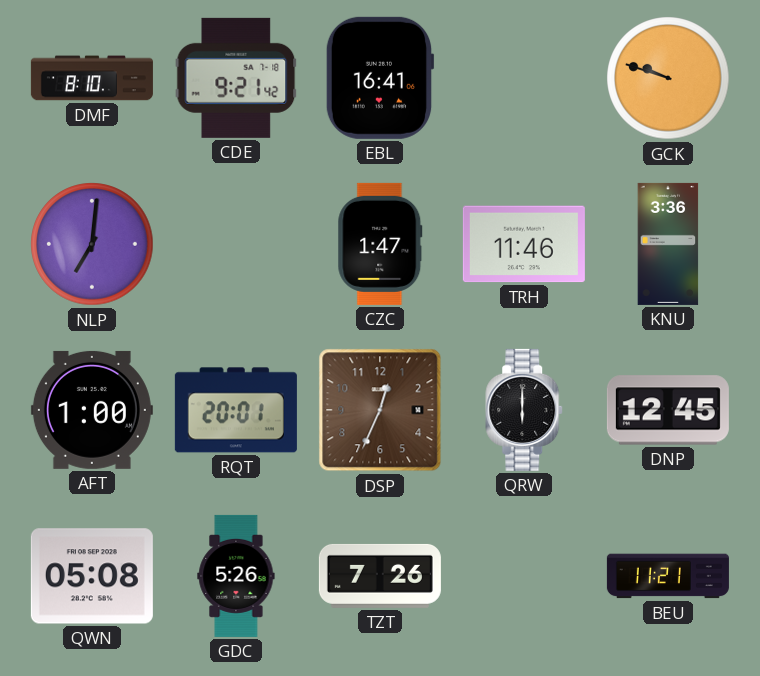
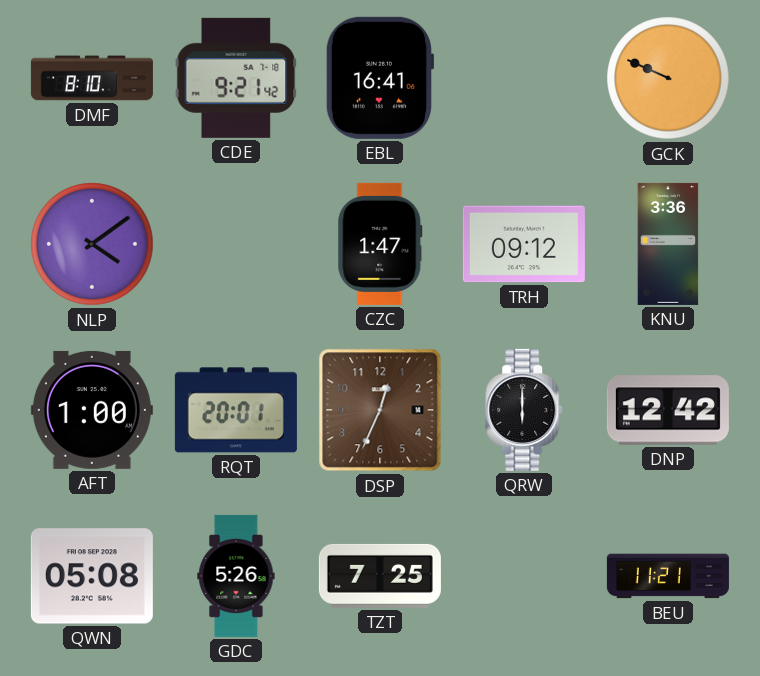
GCK: 9:48 -> 9:49
NLP: 7:01 -> 4:09
TRH: 11:46 -> 09:12
DNP: 12:45 -> 12:42
TZT: 7:26 -> 7:25
